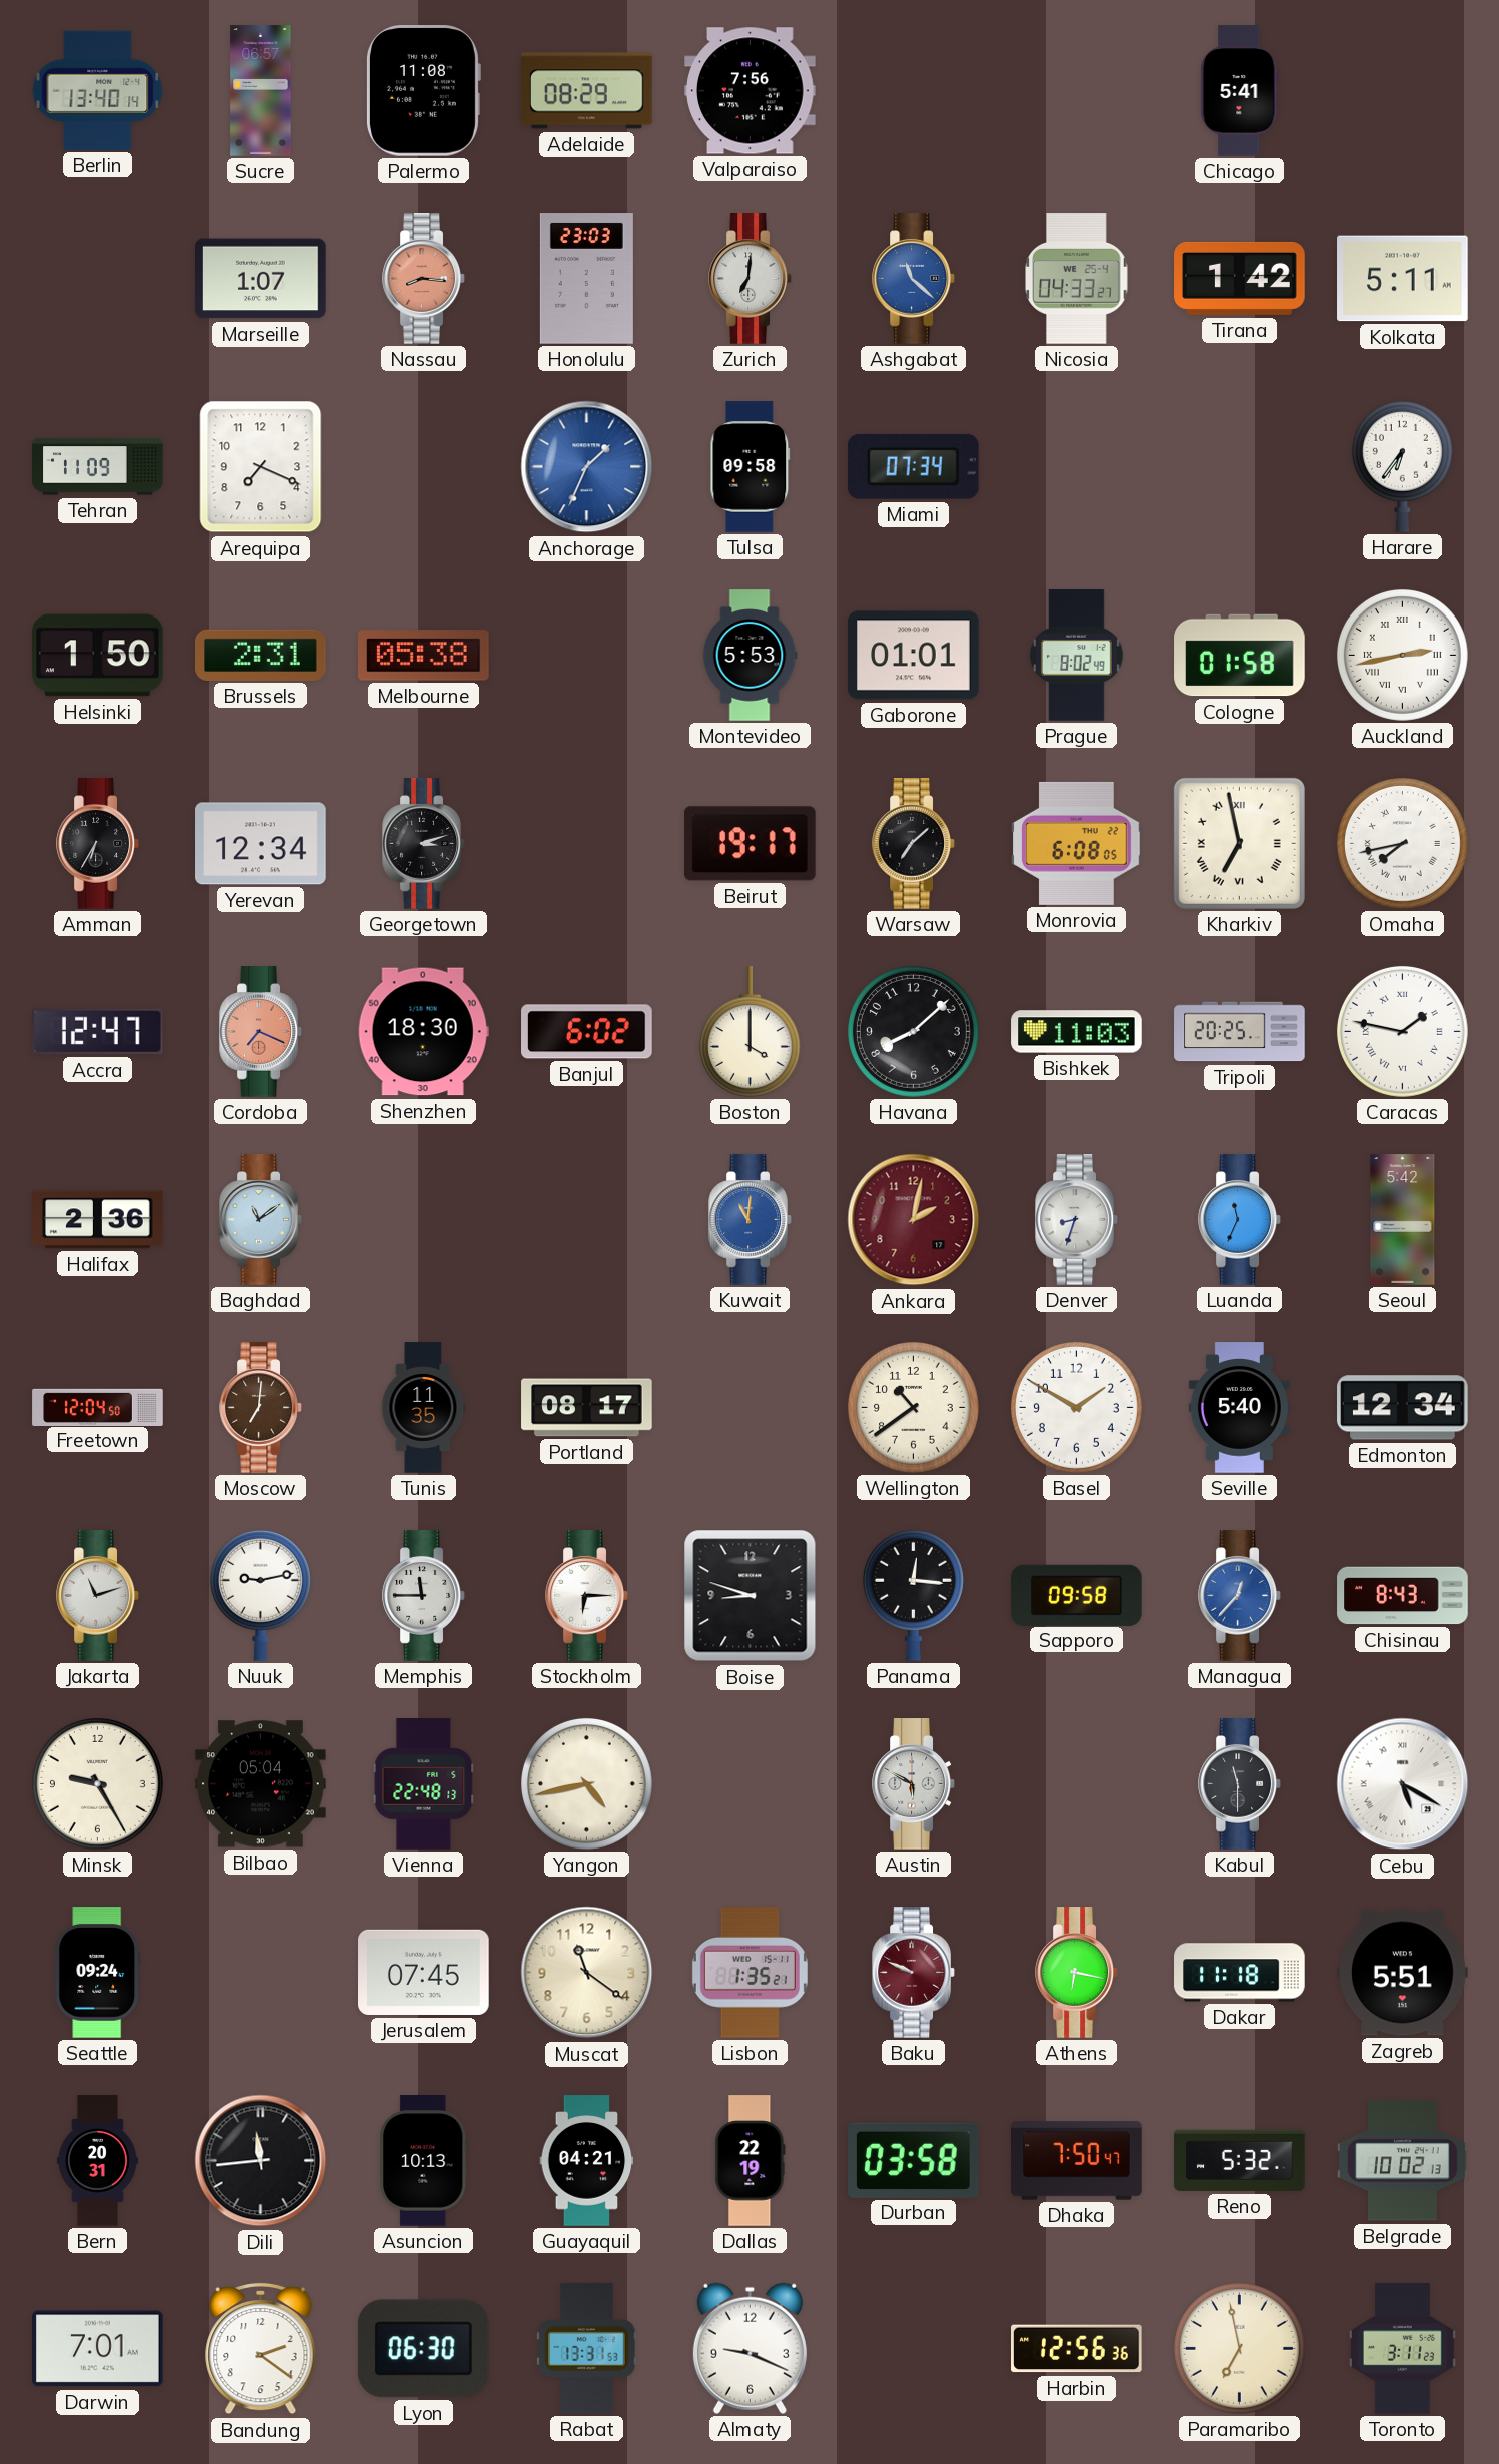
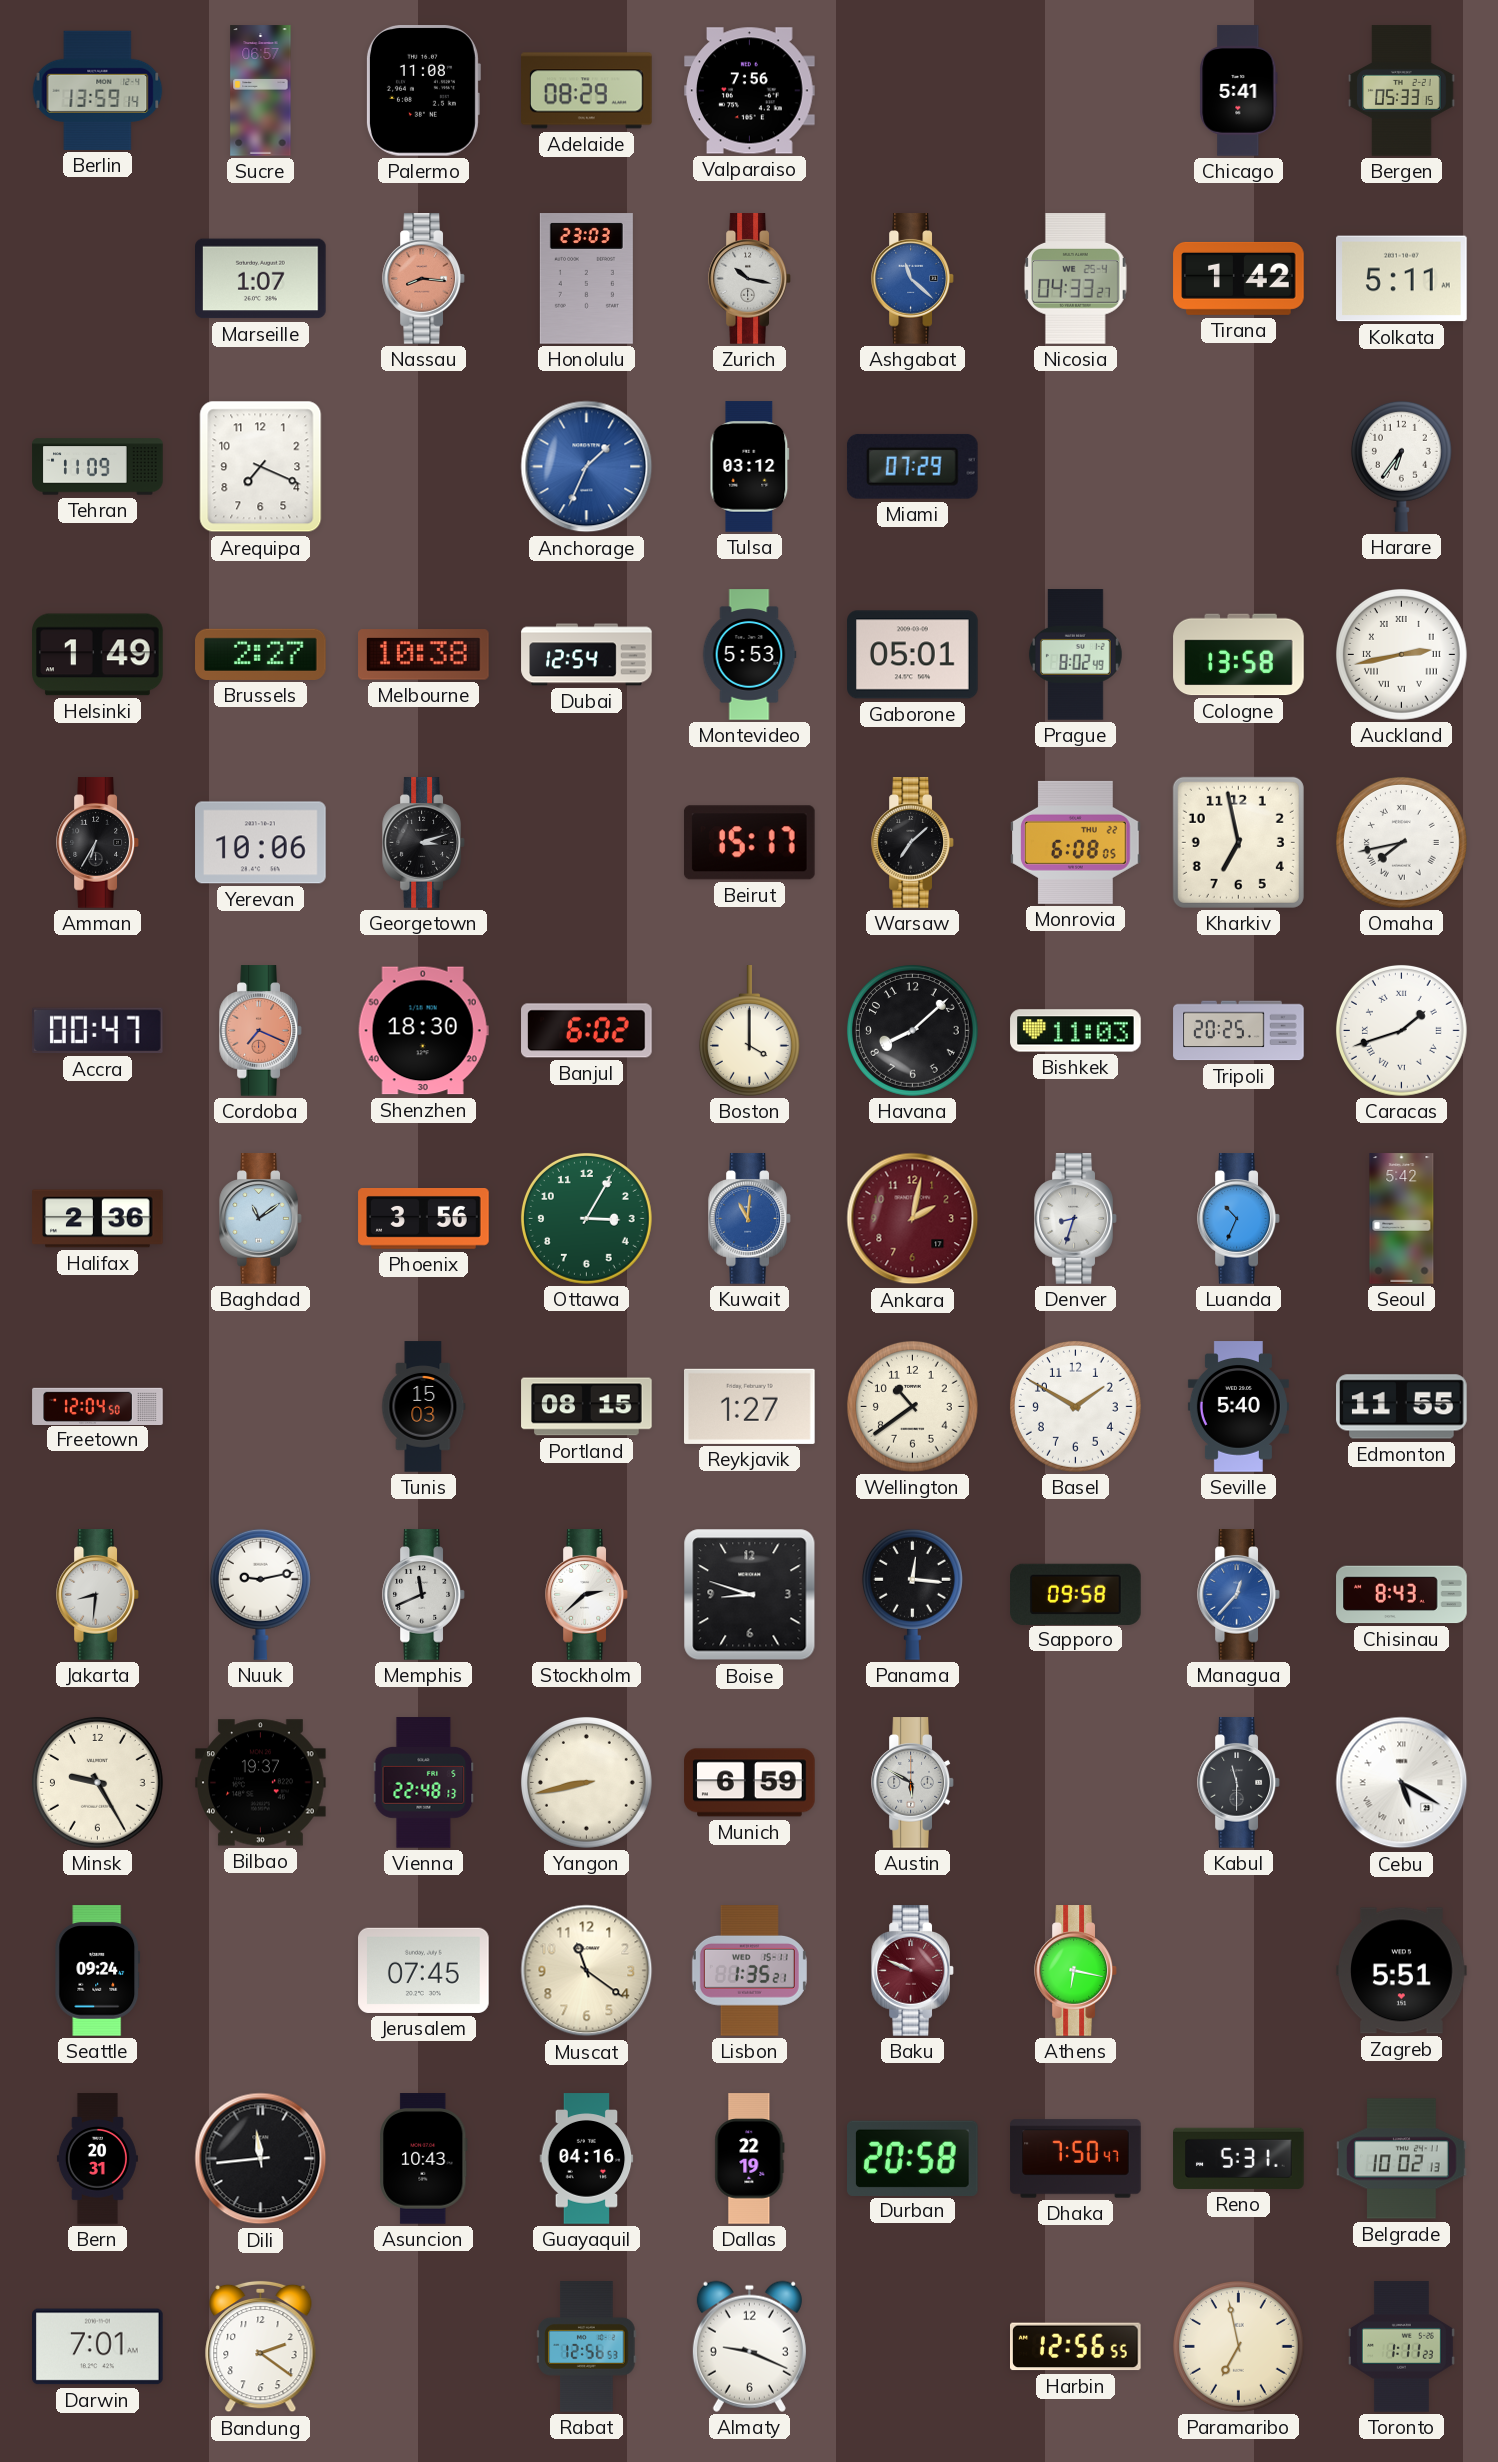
Berlin: 13:40 -> 13:59
Bergen: none -> 05:33
Zurich: 7:01 -> 10:17
Tulsa: 09:58 -> 03:12
Miami: 07:34 -> 07:29
Helsinki: 1:50 -> 1:49
Brussels: 2:31 -> 2:27
Melbourne: 05:38 -> 10:38
Dubai: none -> 12:54
Gaborone: 01:01 -> 05:01
Cologne: 01:58 -> 13:58
Yerevan: 12:34 -> 10:06
Beirut: 19:17 -> 15:17
Kharkiv numerals: Roman -> Arabic
Accra: 12:47 -> 00:47
Caracas: 1:47 -> 1:42
Phoenix: none -> 3:56
Ottawa: none -> 3:05
Luanda: 11:34 -> 10:34
Moscow: 7:01 -> none
Tunis: 11:35 -> 15:03
Portland: 08:17 -> 08:15
Reykjavik: none -> 1:27
Edmonton: 12:34 -> 11:55
Jakarta: 11:12 -> 8:31
Memphis: 11:45 -> 11:41
Stockholm: 6:15 -> 2:38
Bilbao: 05:04 -> 19:37
Yangon: 4:43 -> 8:43
Munich: none -> 6:59
Dakar: 11:18 -> none
Asuncion: 10:13 -> 10:43
Guayaquil: 04:21 -> 04:16
Durban: 03:58 -> 20:58
Reno: 5:32 -> 5:31
Lyon: 06:30 -> none
Rabat: 13:31 -> 12:56
Harbin: 12:56:36 -> 12:56:55
Toronto: 3:11 -> 1:11
